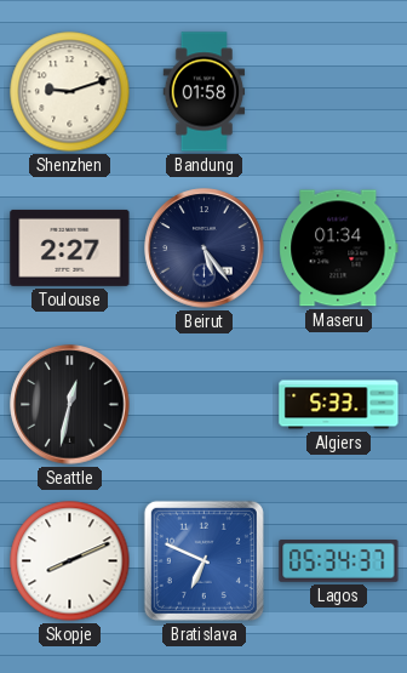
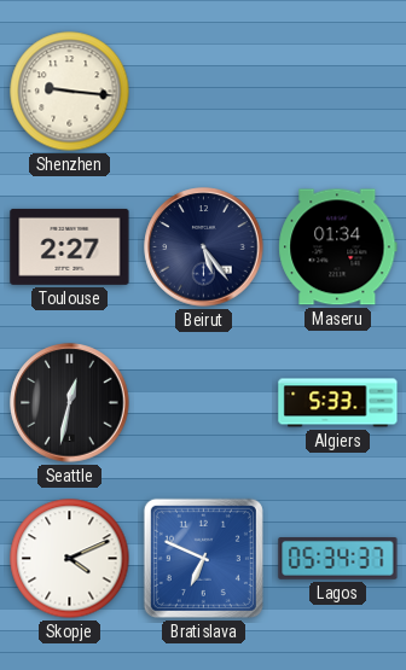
Shenzhen: 9:12 -> 9:16
Bandung: 01:58 -> none
Skopje: 8:11 -> 4:11
